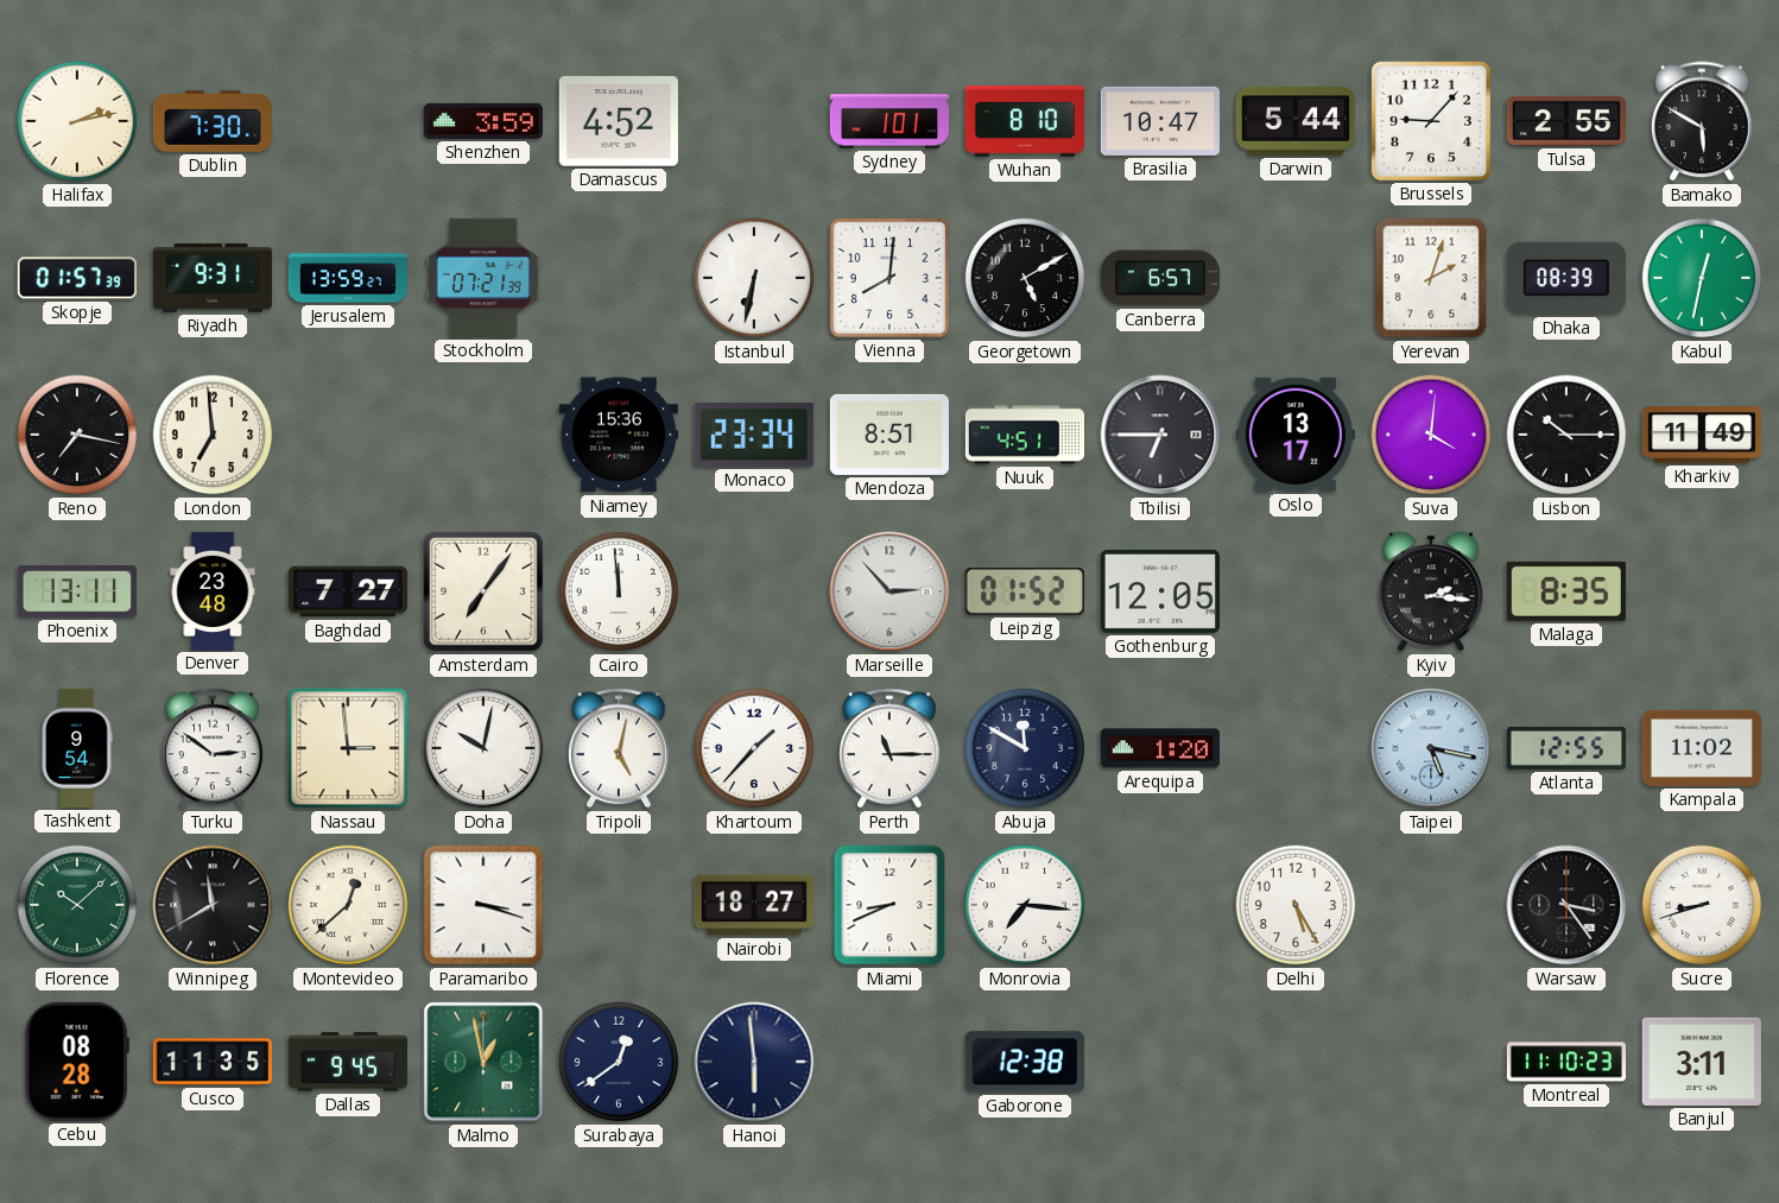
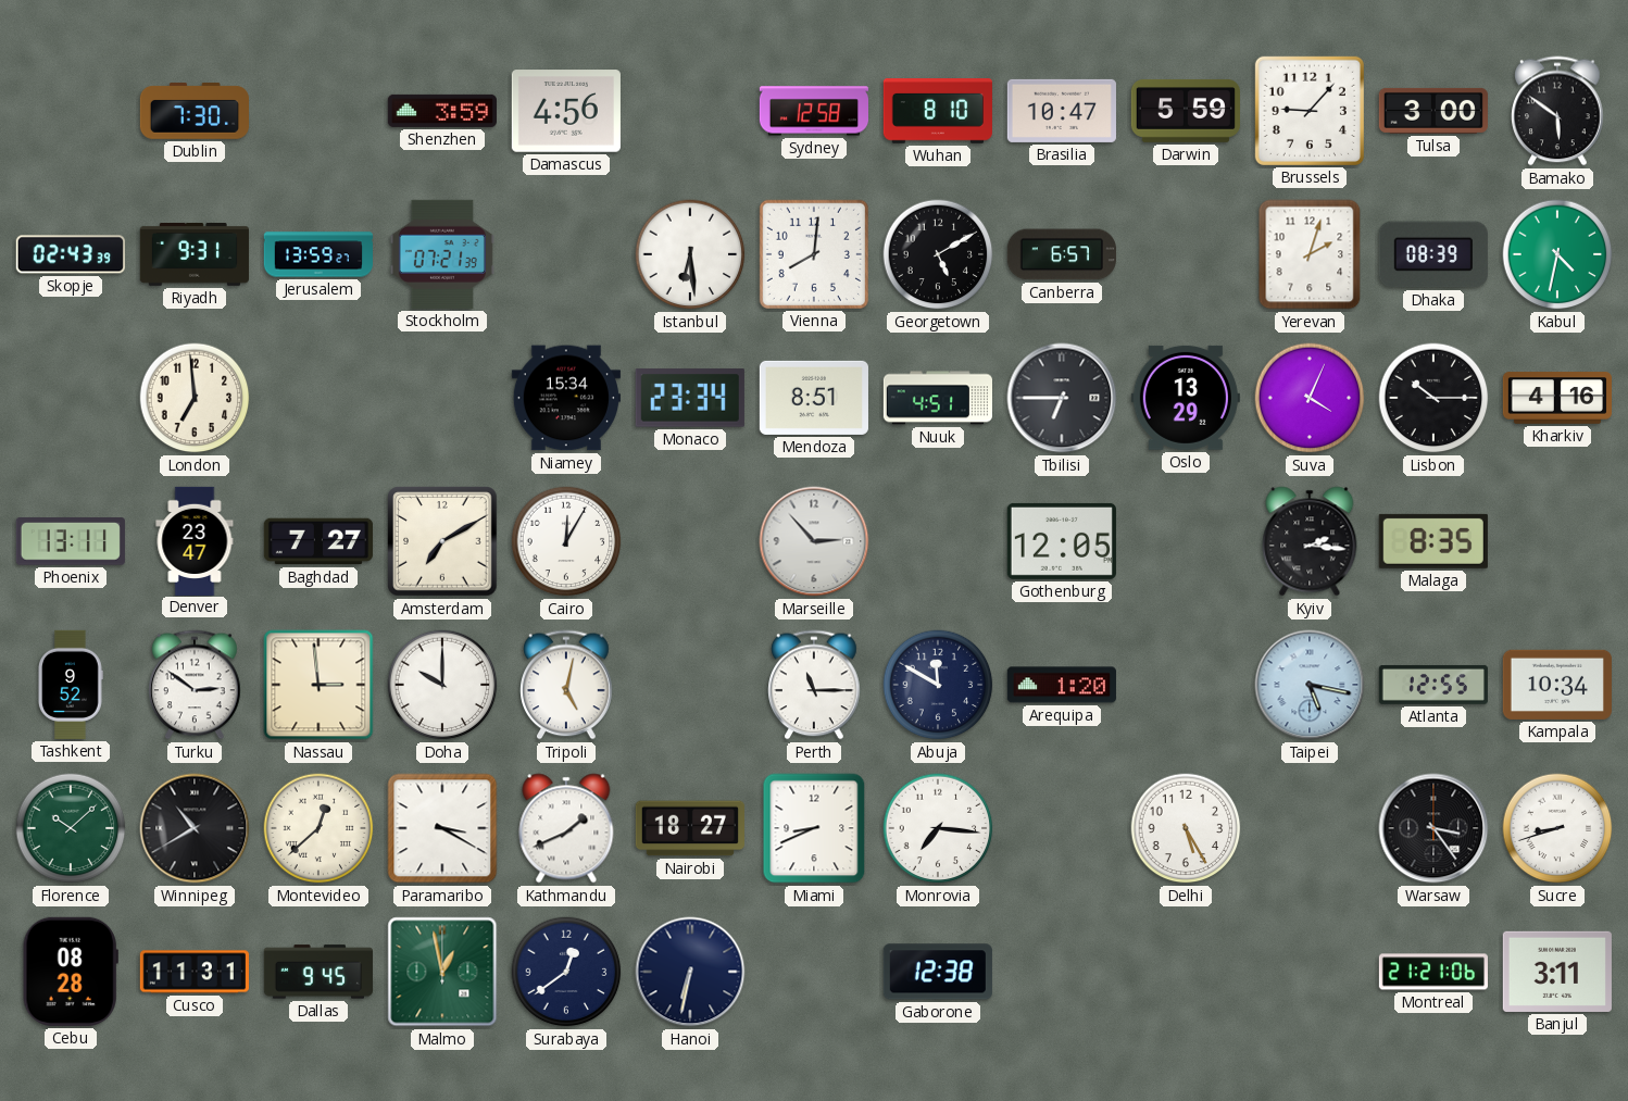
Halifax: 2:13 -> none
Damascus: 4:52 -> 4:56
Sydney: 1:01 -> 12:58
Darwin: 5:44 -> 5:59
Tulsa: 2:55 -> 3:00
Bamako: 5:50 -> 5:51
Skopje: 01:57 -> 02:43
Istanbul: 6:32 -> 6:29
Kabul: 12:32 -> 4:32
Reno: 7:17 -> none
Niamey: 15:36 -> 15:34
Oslo: 13:17 -> 13:29
Suva: 4:01 -> 4:04
Kharkiv: 11:49 -> 4:16
Denver: 23:48 -> 23:47
Amsterdam: 7:06 -> 7:10
Cairo: 11:59 -> 12:05
Leipzig: 01:52 -> none
Tashkent: 9:54 -> 9:52
Doha: 10:02 -> 10:00
Khartoum: 1:37 -> none
Kampala: 11:02 -> 10:34
Winnipeg: 11:40 -> 10:40
Paramaribo: 3:18 -> 3:20
Kathmandu: none -> 1:41
Cusco: 11:35 -> 11:31
Hanoi: 5:59 -> 6:32
Montreal: 11:10 -> 21:21
